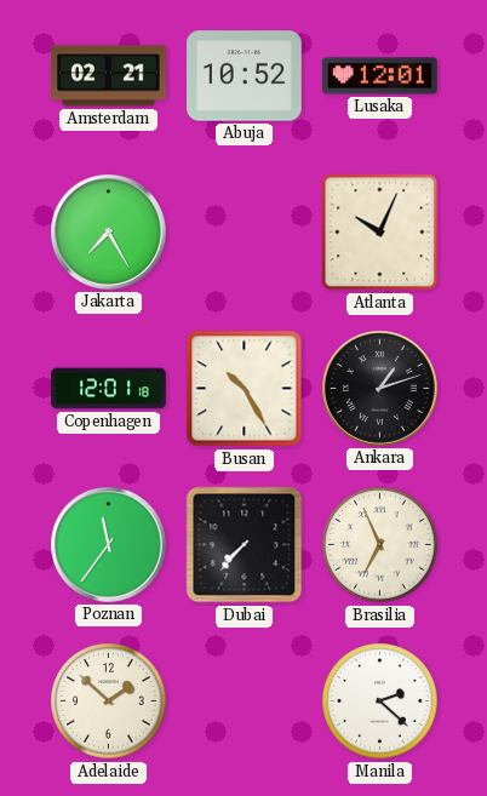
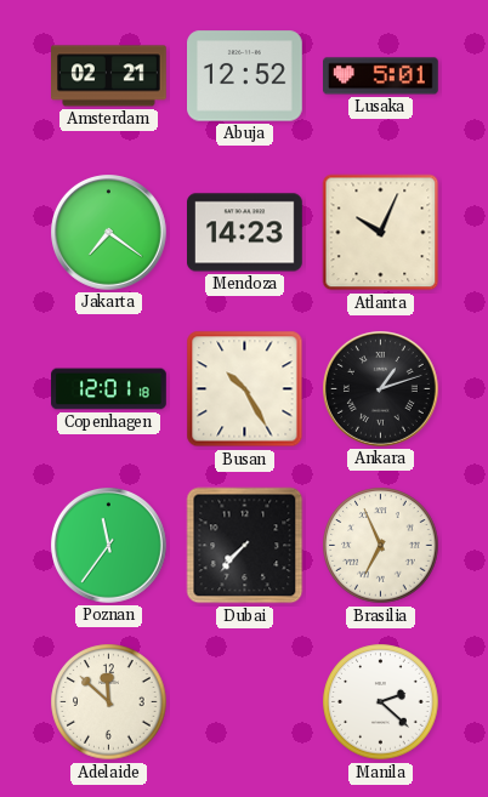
Abuja: 10:52 -> 12:52
Lusaka: 12:01 -> 5:01
Jakarta: 7:25 -> 7:21
Mendoza: none -> 14:23
Adelaide: 1:52 -> 11:52
